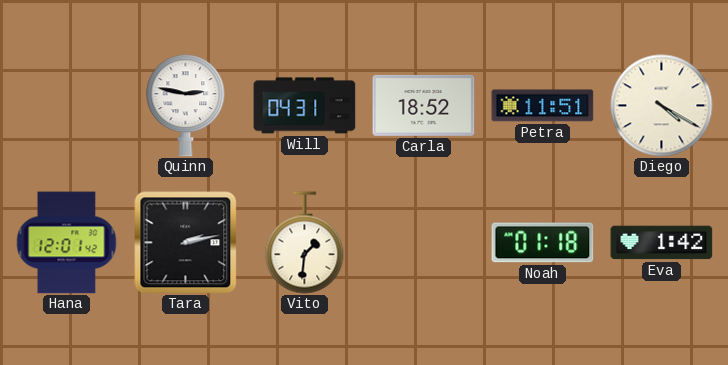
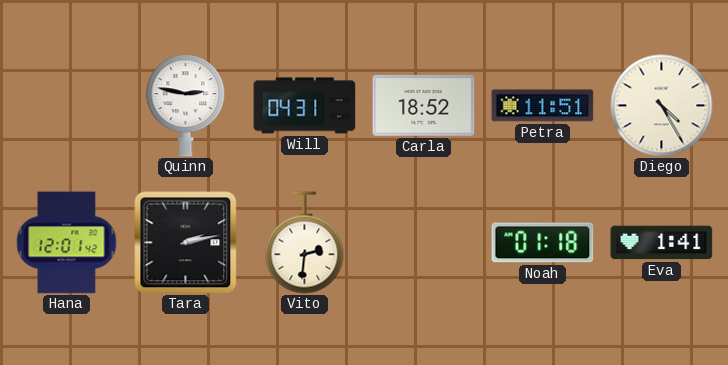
Diego: 4:20 -> 4:25
Vito: 1:31 -> 2:31
Eva: 1:42 -> 1:41
